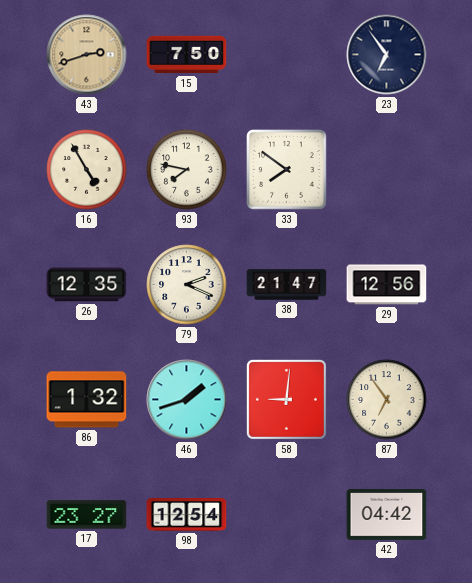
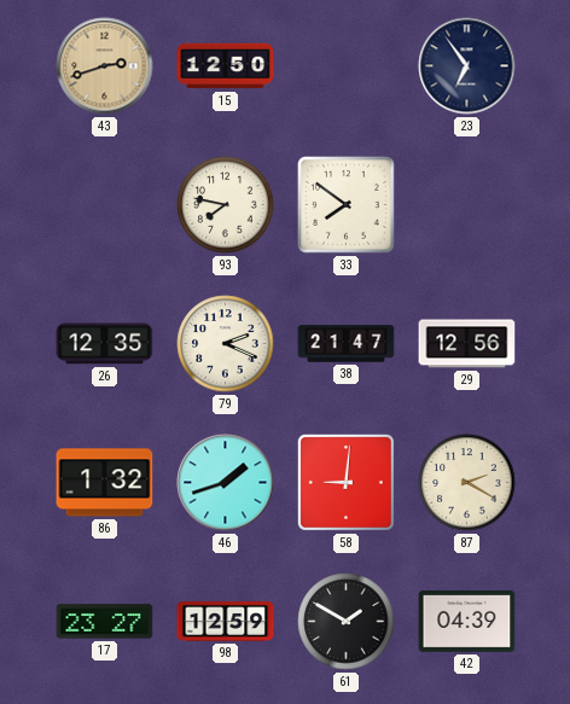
15: 7:50 -> 12:50
16: 4:55 -> none
87: 6:54 -> 2:20
98: 12:54 -> 12:59
61: none -> 1:50
42: 04:42 -> 04:39
